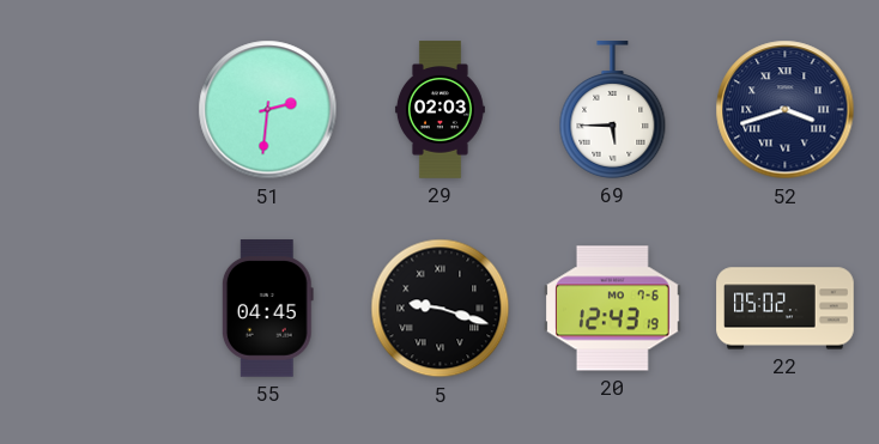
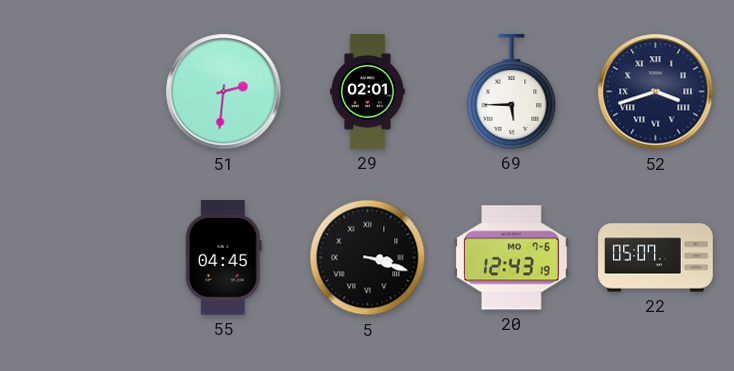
29: 02:03 -> 02:01
5: 9:18 -> 3:18
22: 05:02 -> 05:07
